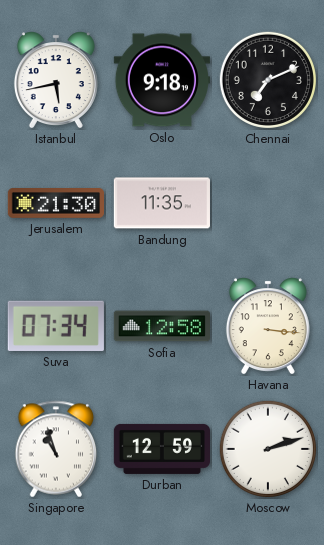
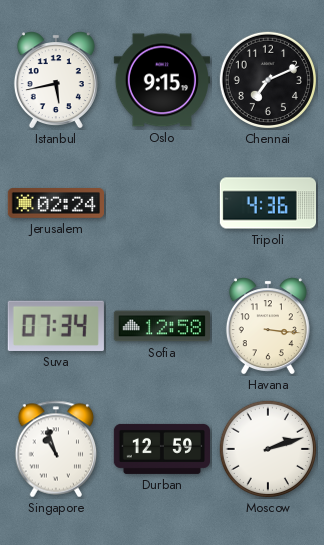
Oslo: 9:18 -> 9:15
Jerusalem: 21:30 -> 02:24
Bandung: 11:35 -> none
Tripoli: none -> 4:36
